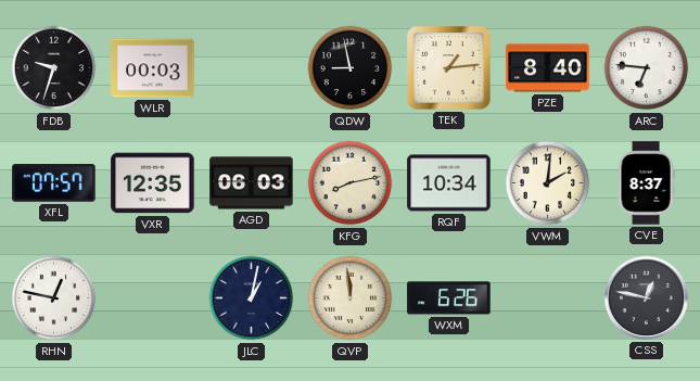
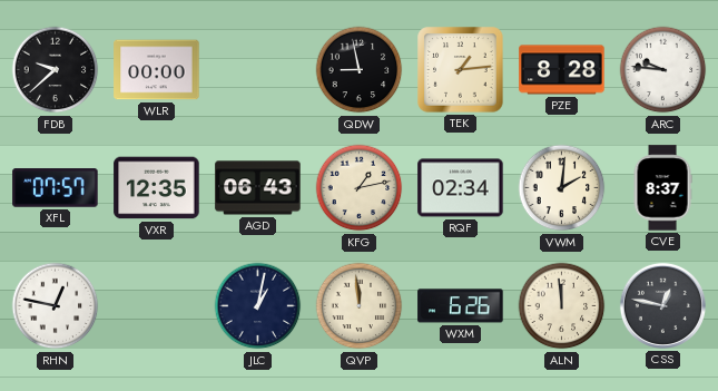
FDB: 9:33 -> 9:38
WLR: 00:03 -> 00:00
PZE: 8:40 -> 8:28
ARC: 6:46 -> 9:46
AGD: 06:03 -> 06:43
KFG: 8:13 -> 1:13
RQF: 10:34 -> 02:34
ALN: none -> 11:59
